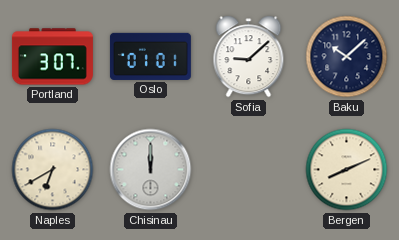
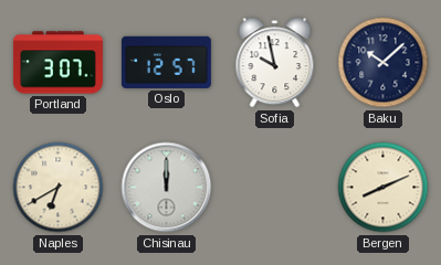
Oslo: 01:01 -> 12:57
Sofia: 9:08 -> 9:58
